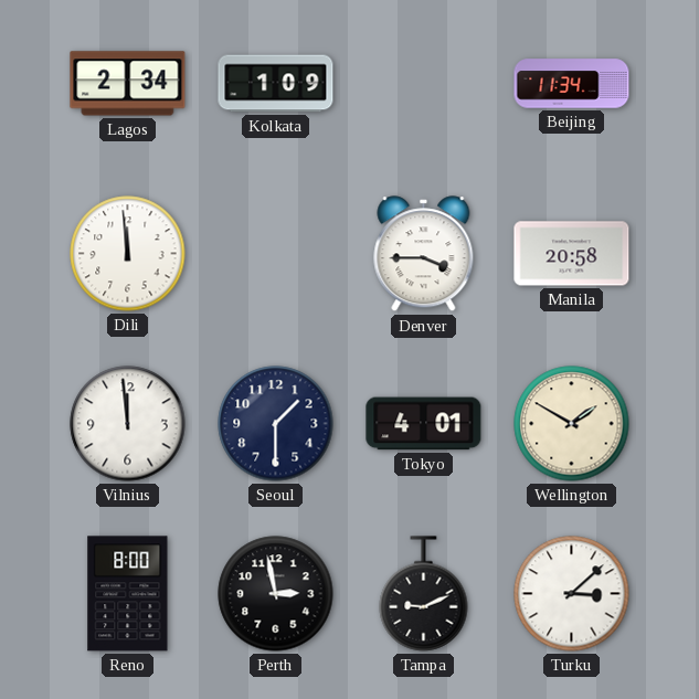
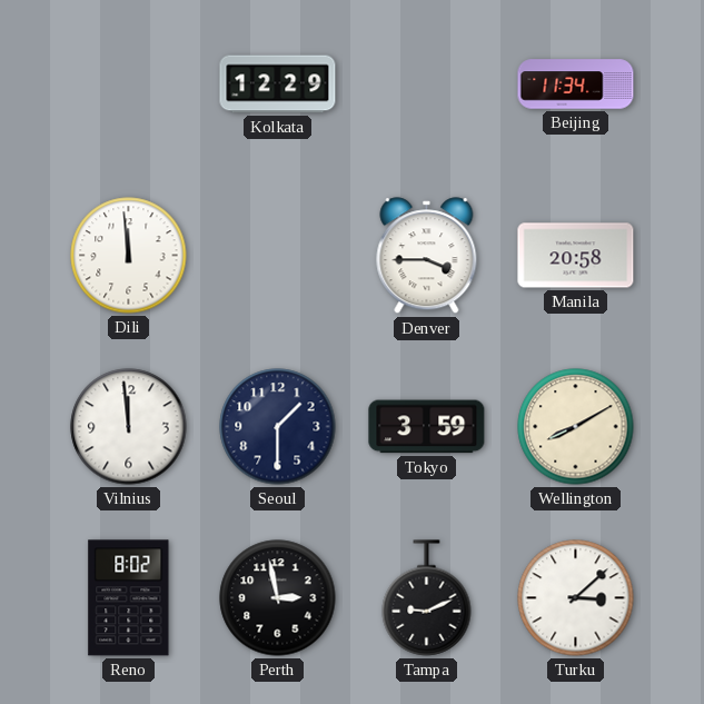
Lagos: 2:34 -> none
Kolkata: 1:09 -> 12:29
Tokyo: 4:01 -> 3:59
Wellington: 1:50 -> 8:10
Reno: 8:00 -> 8:02
